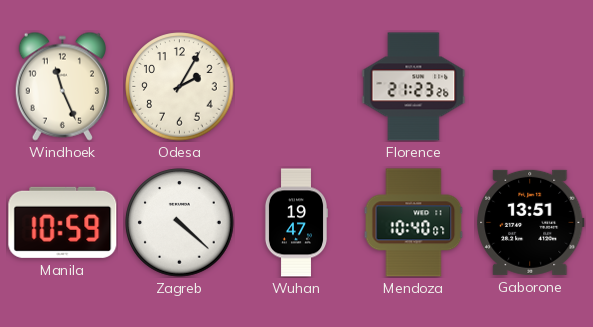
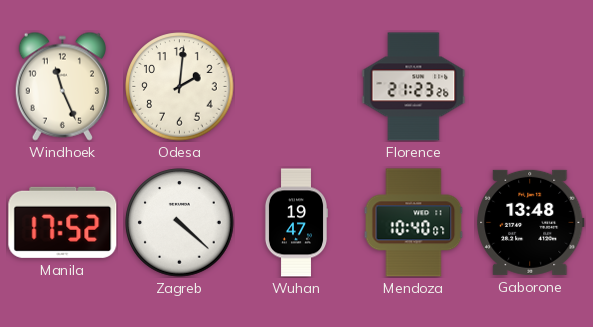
Odesa: 2:05 -> 2:01
Manila: 10:59 -> 17:52
Gaborone: 13:51 -> 13:48
